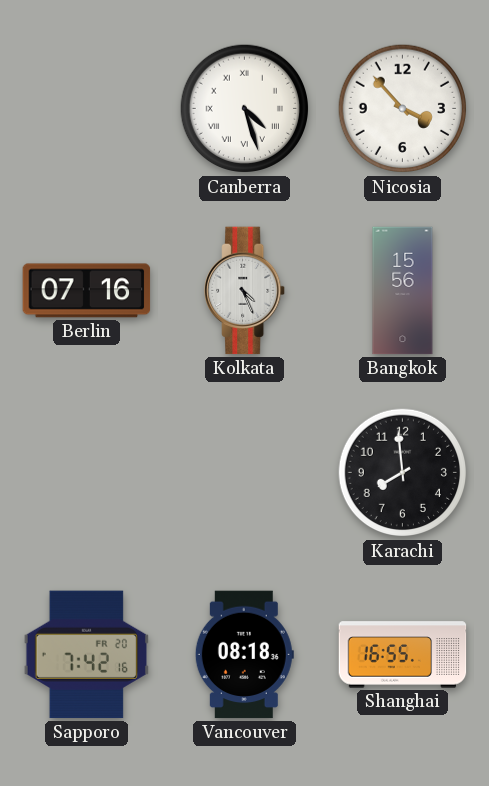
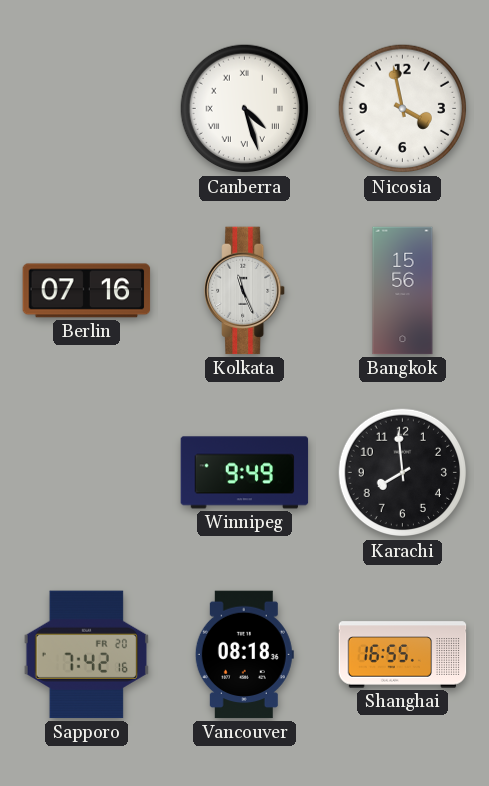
Nicosia: 3:53 -> 3:58
Kolkata: 4:26 -> 11:26
Winnipeg: none -> 9:49
